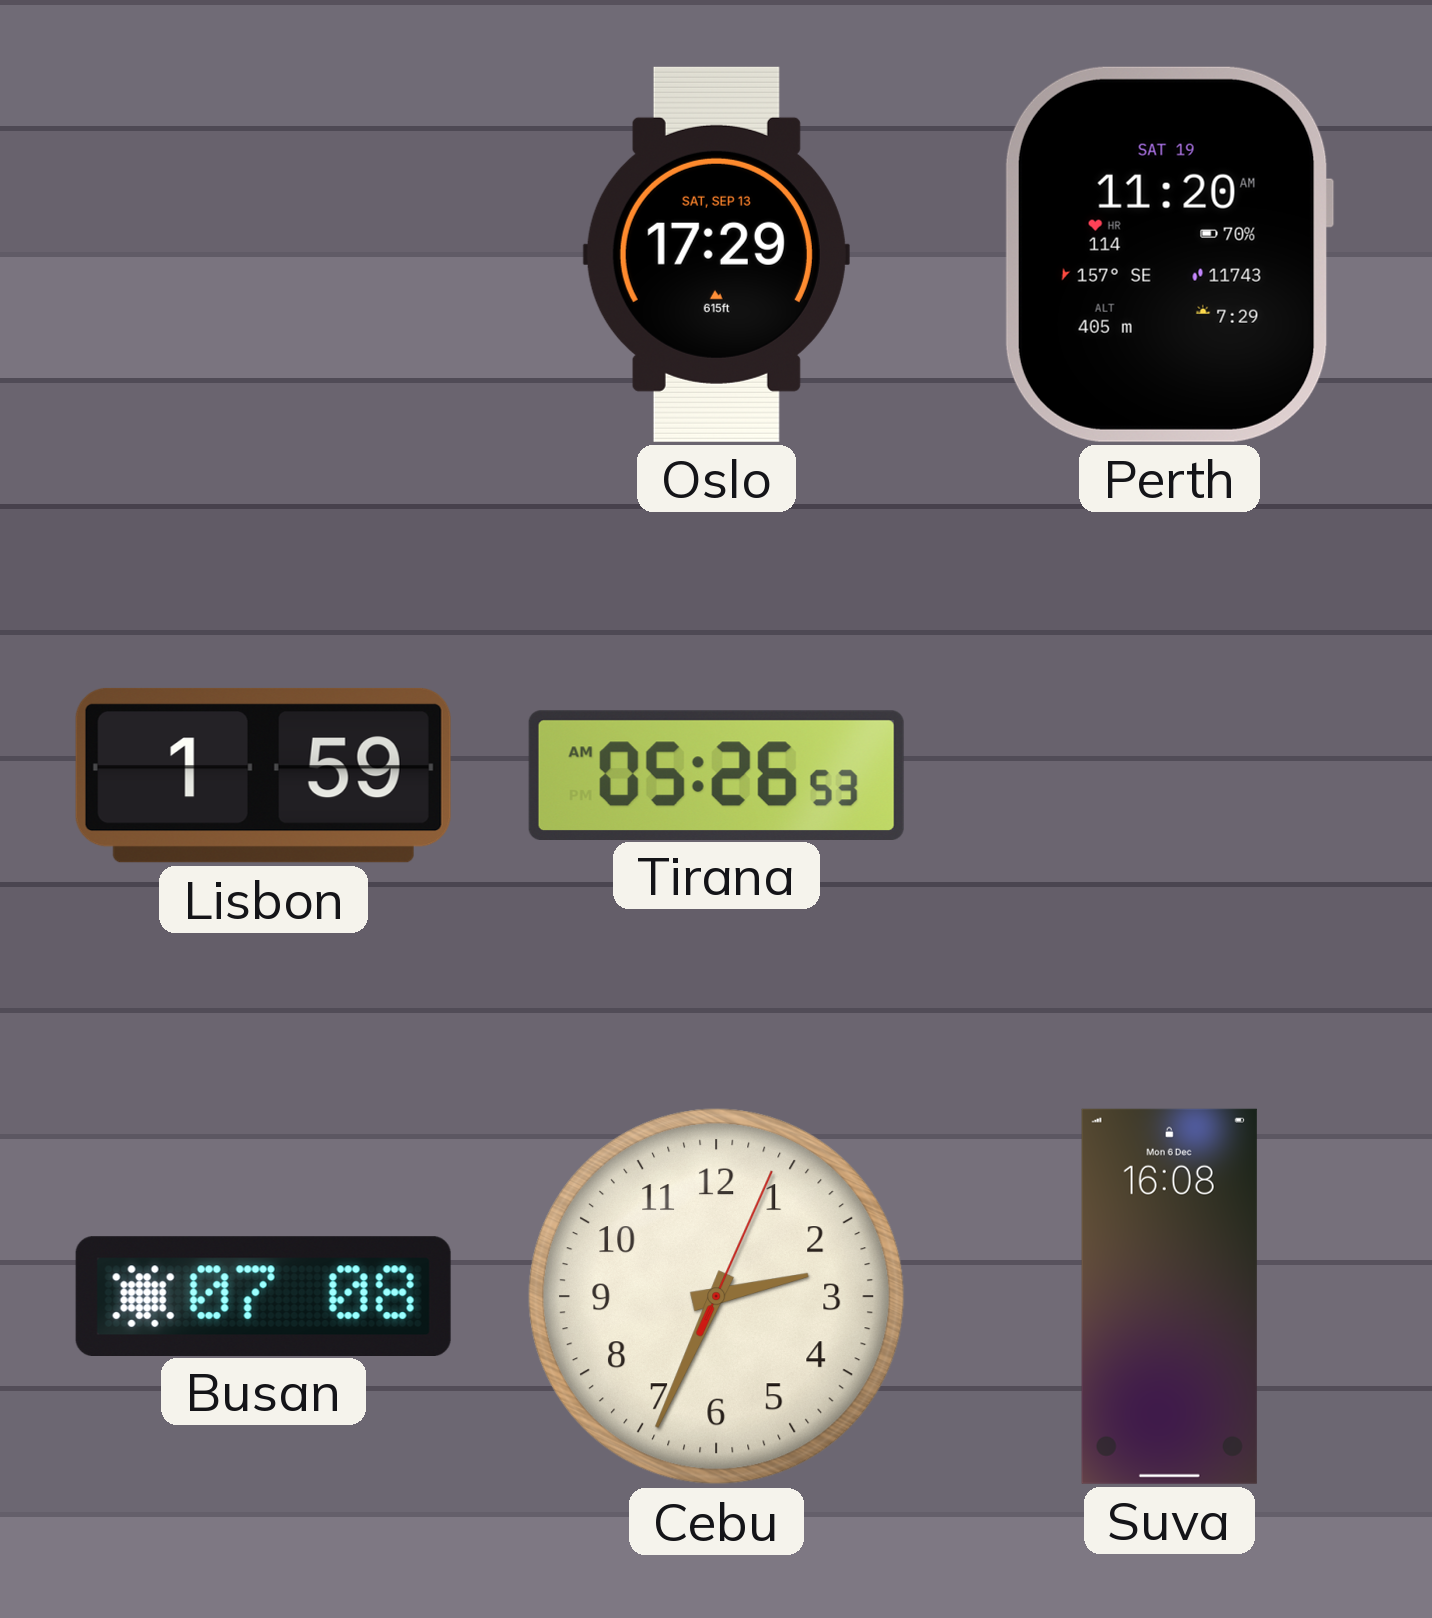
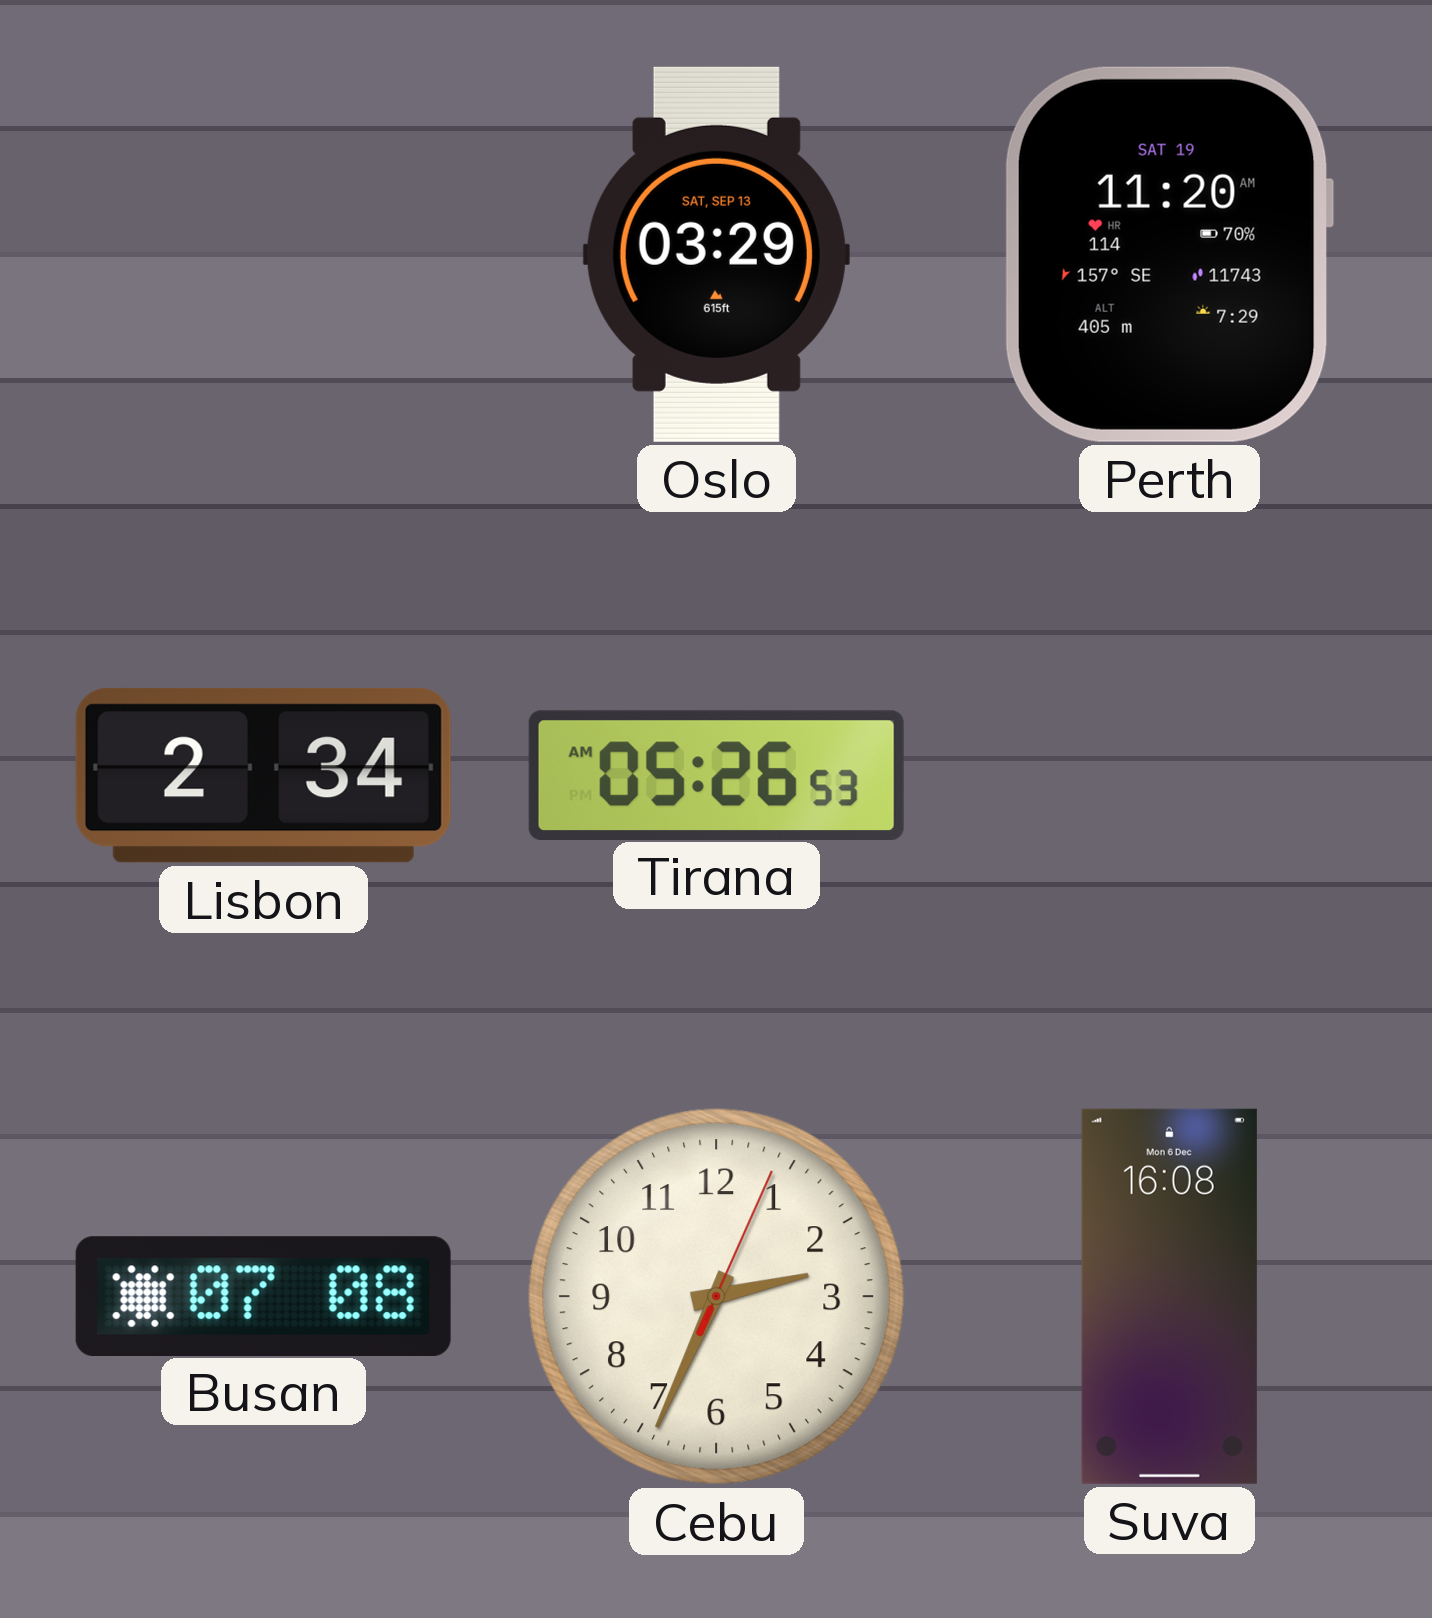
Oslo: 17:29 -> 03:29
Lisbon: 1:59 -> 2:34
